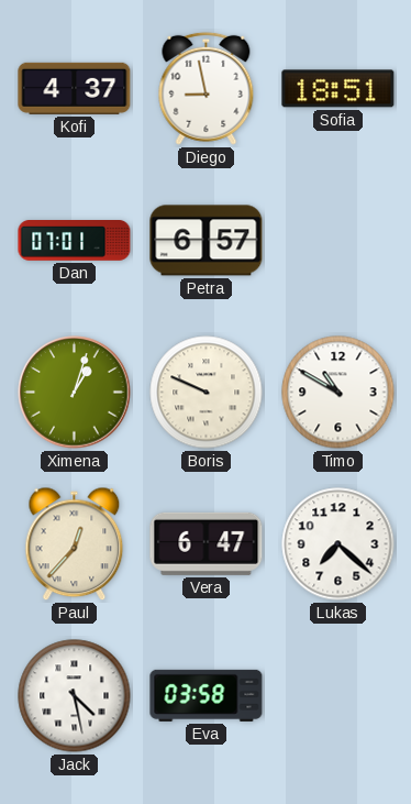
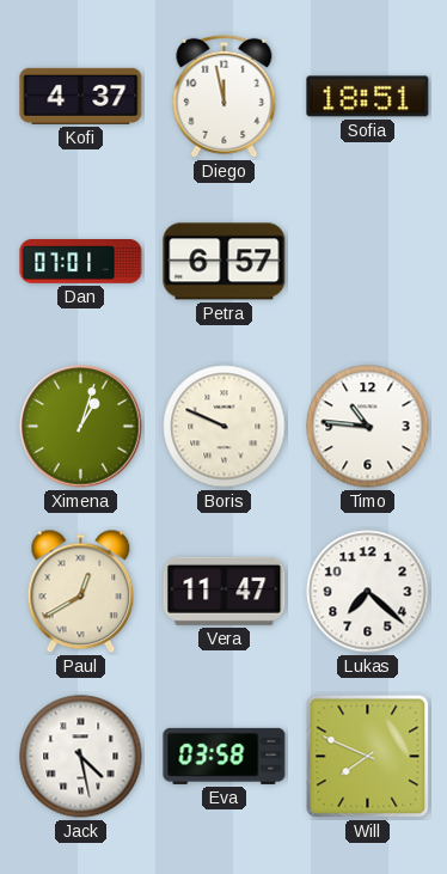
Diego: 8:58 -> 11:58
Timo: 10:50 -> 10:46
Paul: 12:37 -> 12:40
Vera: 6:47 -> 11:47
Will: none -> 7:49
